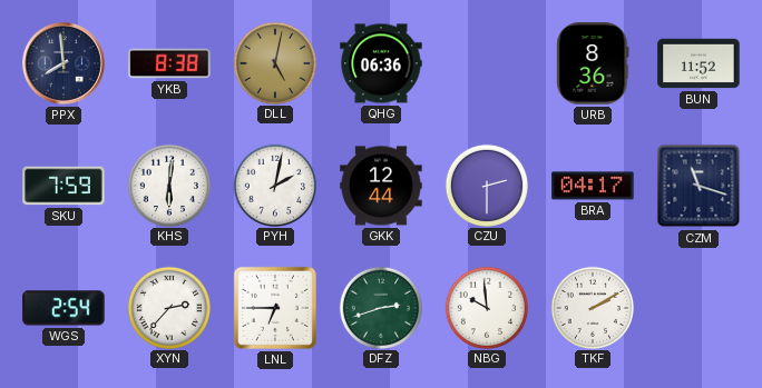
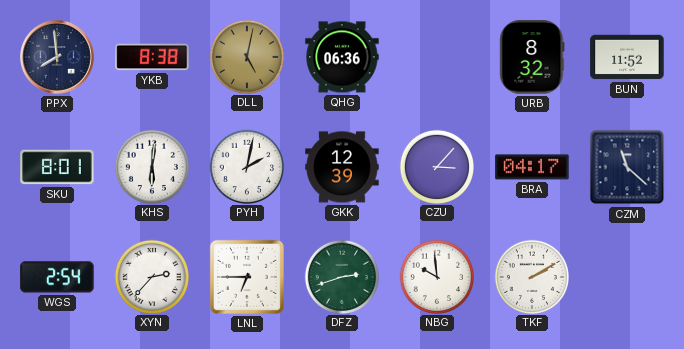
URB: 8:36 -> 8:32
SKU: 7:59 -> 8:01
GKK: 12:44 -> 12:39
CZU: 2:30 -> 3:07
CZM: 11:18 -> 11:22
